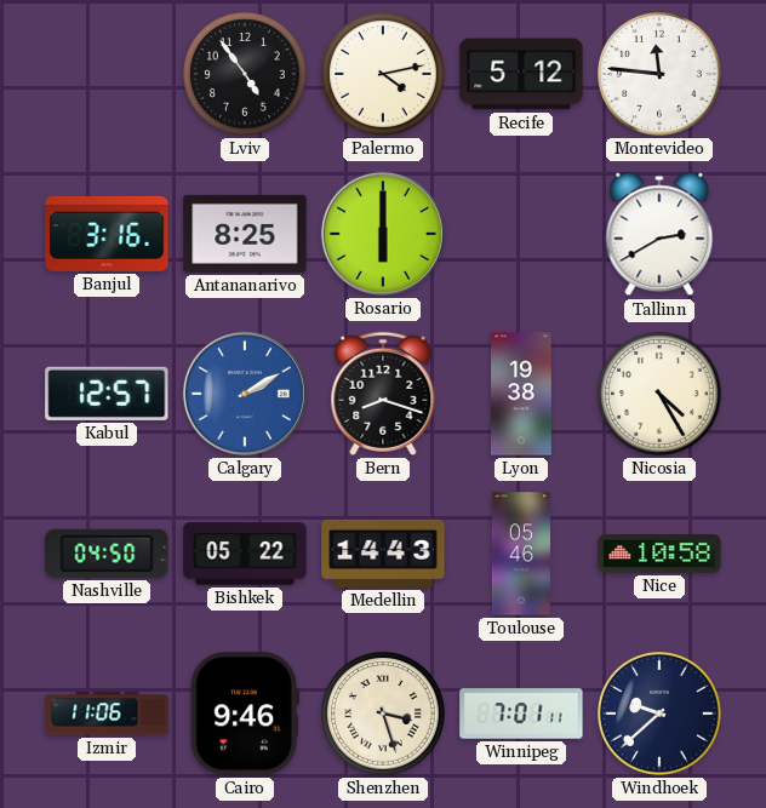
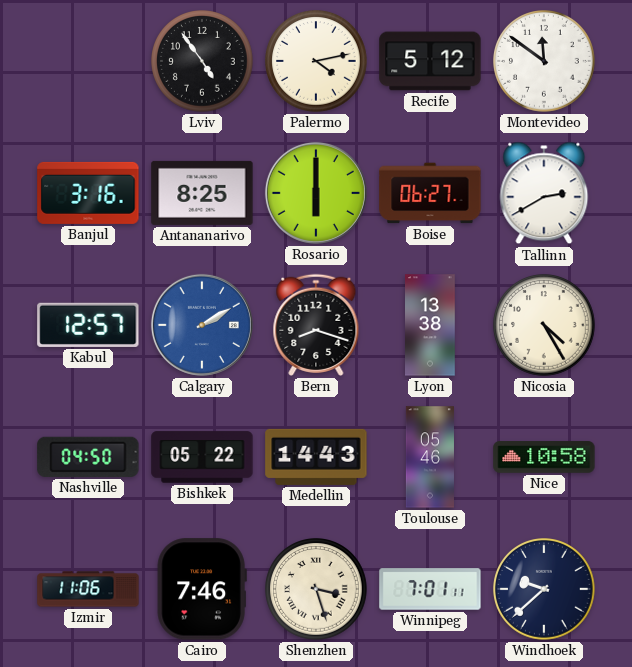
Montevideo: 11:46 -> 11:51
Boise: none -> 06:27
Lyon: 19:38 -> 13:38
Cairo: 9:46 -> 7:46
